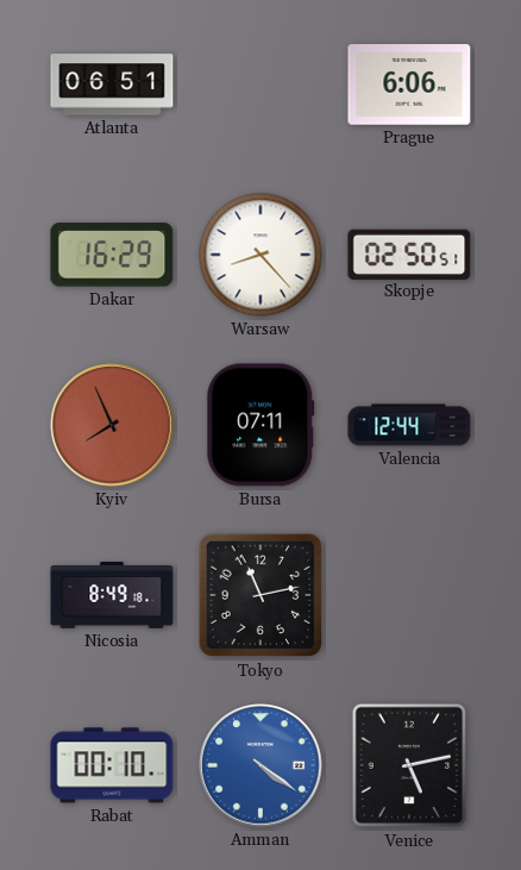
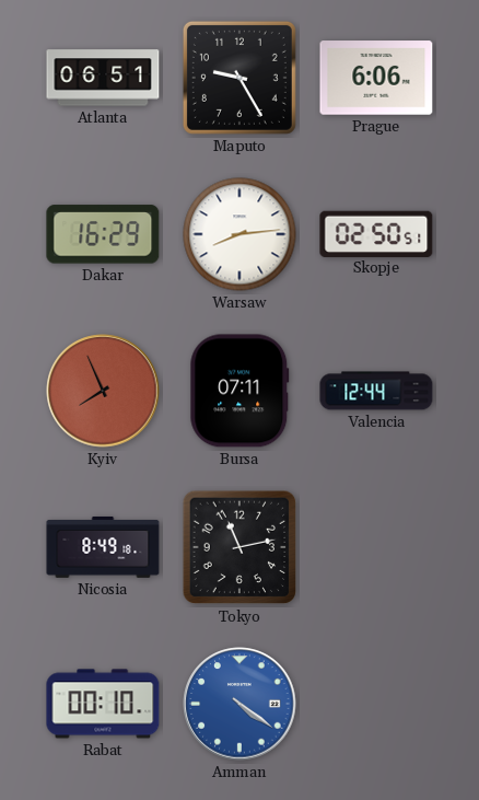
Maputo: none -> 9:25
Warsaw: 8:23 -> 8:14
Venice: 5:13 -> none
